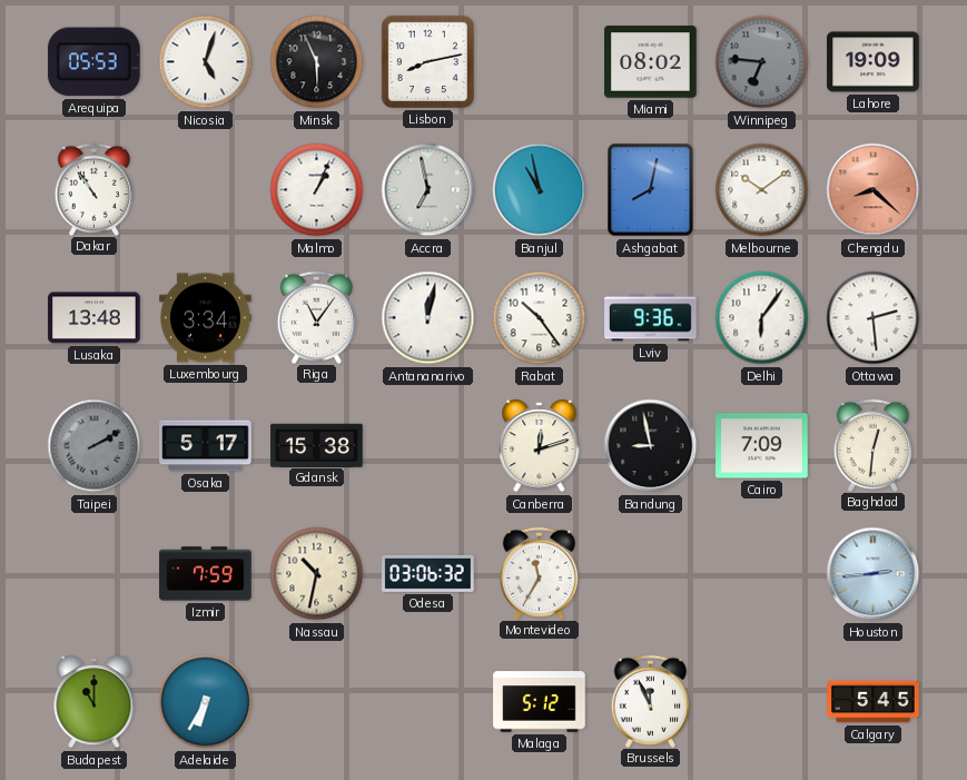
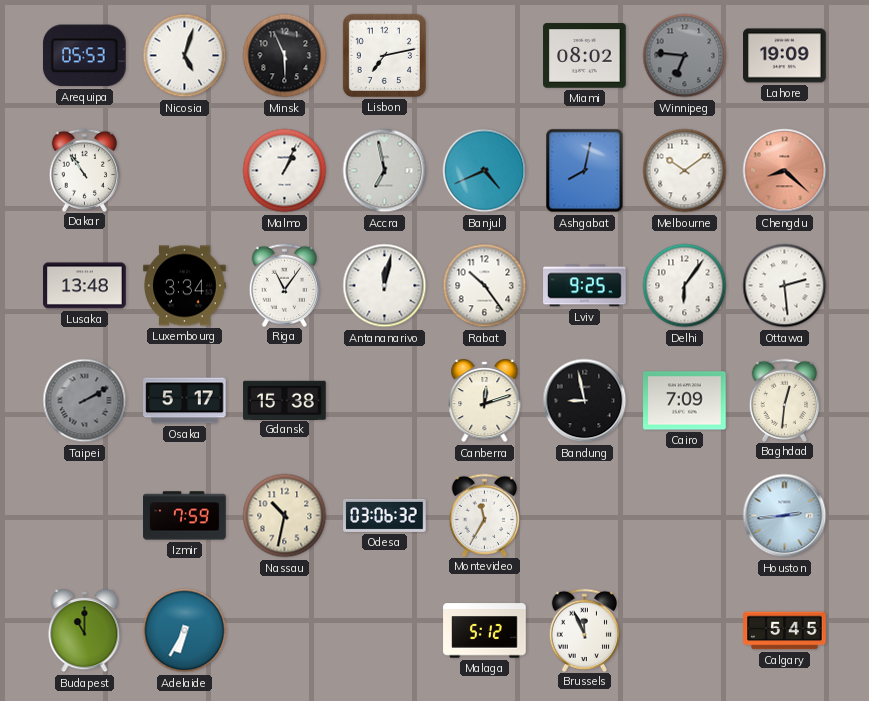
Lisbon: 8:13 -> 7:13
Banjul: 10:58 -> 4:41
Lviv: 9:36 -> 9:25
